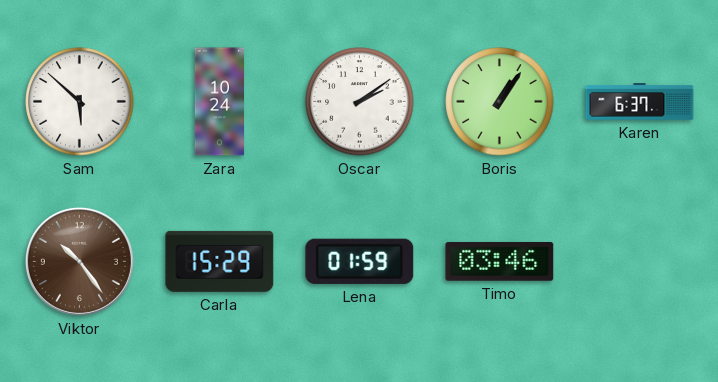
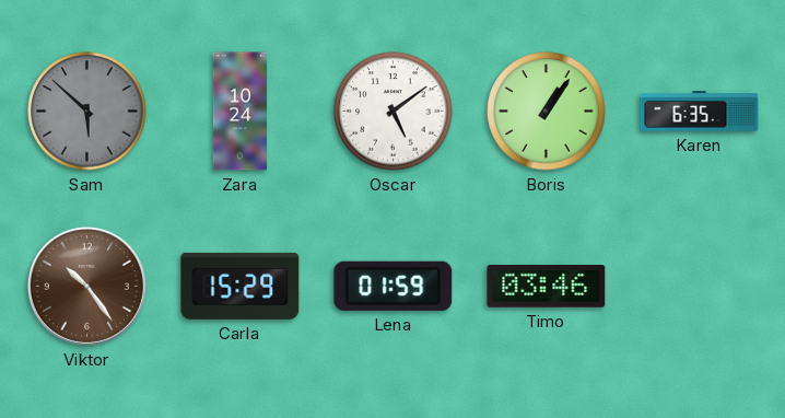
Sam dial: white -> grey
Oscar: 2:09 -> 5:09
Karen: 6:37 -> 6:35
